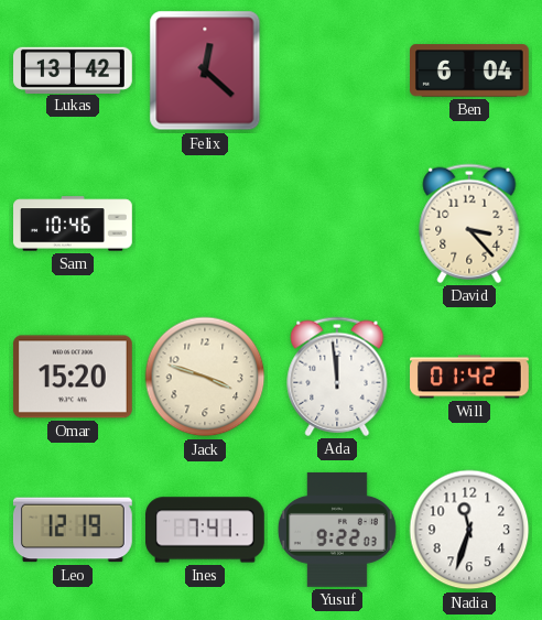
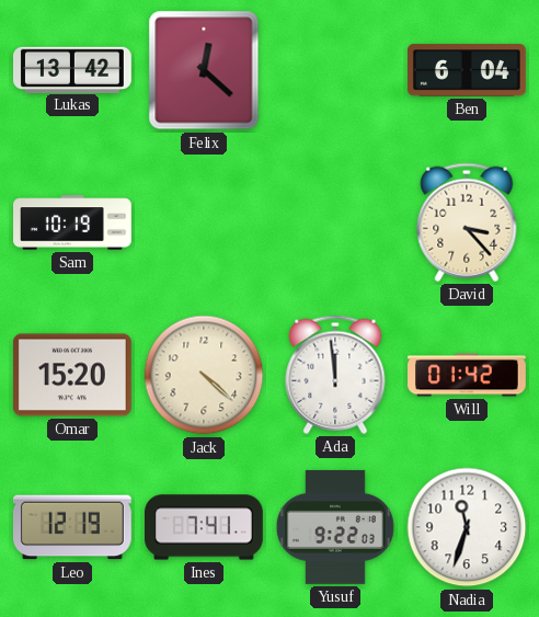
Sam: 10:46 -> 10:19
Jack: 3:48 -> 4:22
